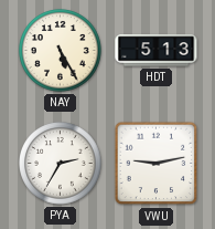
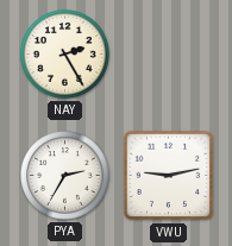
NAY: 5:25 -> 2:25
HDT: 5:13 -> none
